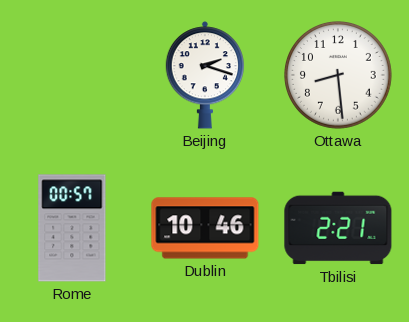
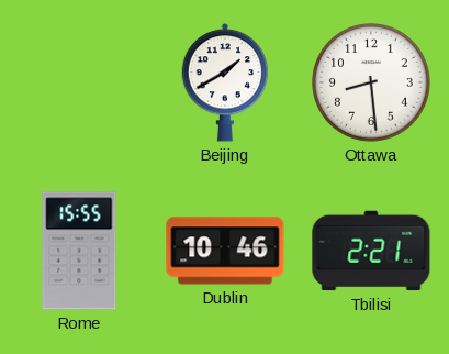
Beijing: 2:18 -> 1:40
Rome: 00:57 -> 15:55
